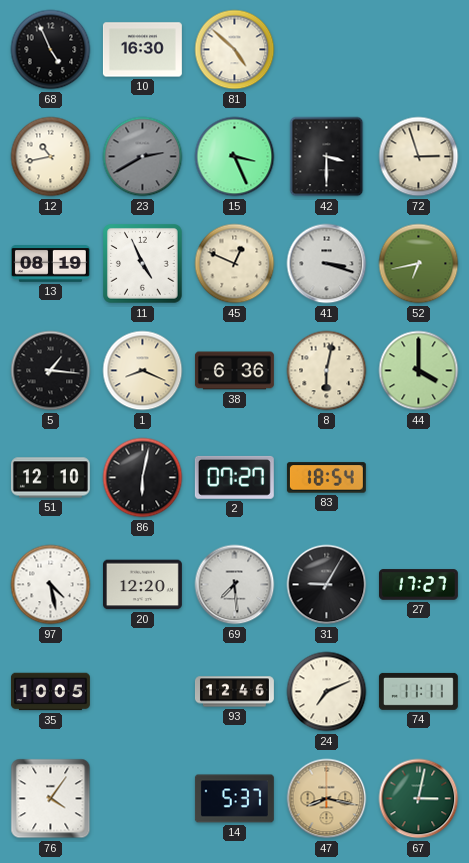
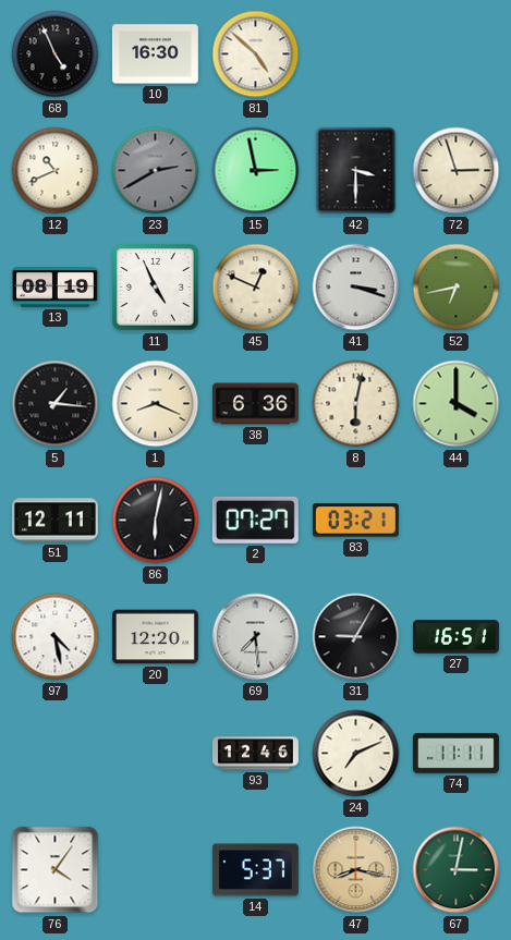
12: 10:43 -> 10:41
15: 3:26 -> 2:58
51: 12:10 -> 12:11
83: 18:54 -> 03:21
27: 17:27 -> 16:51
35: 10:05 -> none
